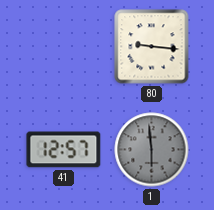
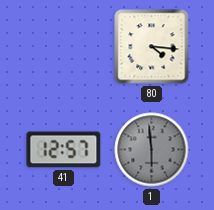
80: 9:16 -> 4:16
